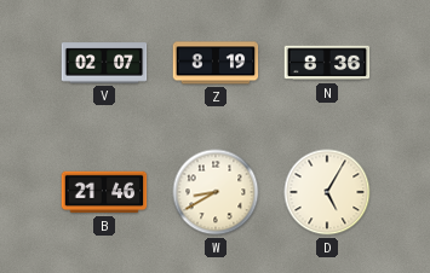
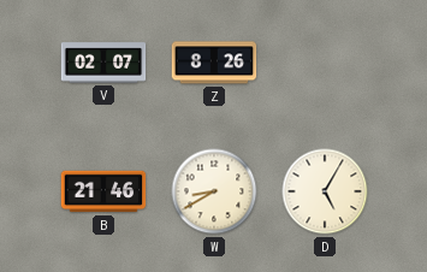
Z: 8:19 -> 8:26
N: 8:36 -> none
